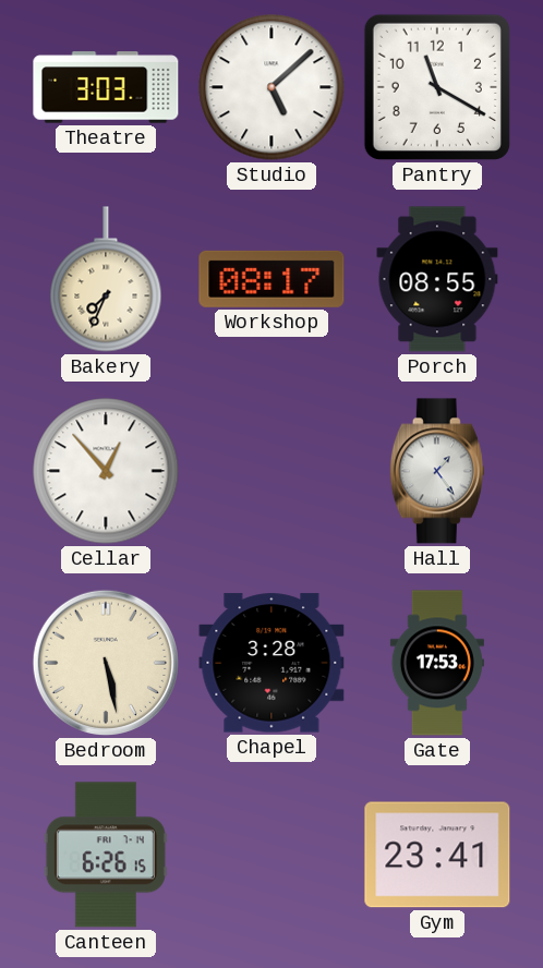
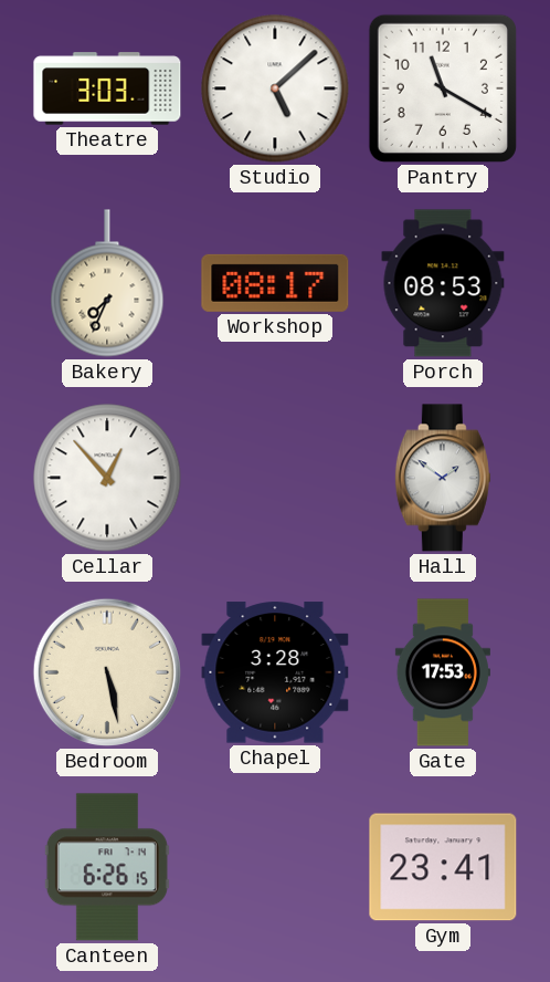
Porch: 08:55 -> 08:53
Hall: 1:24 -> 1:51
